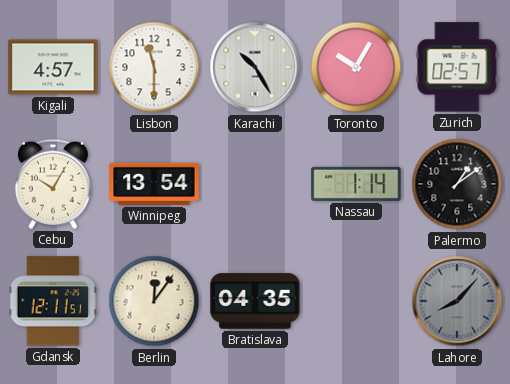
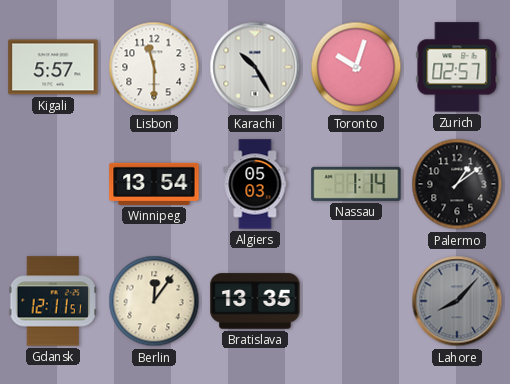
Kigali: 4:57 -> 5:57
Toronto: 10:05 -> 10:03
Cebu: 10:05 -> none
Algiers: none -> 05:03
Bratislava: 04:35 -> 13:35
